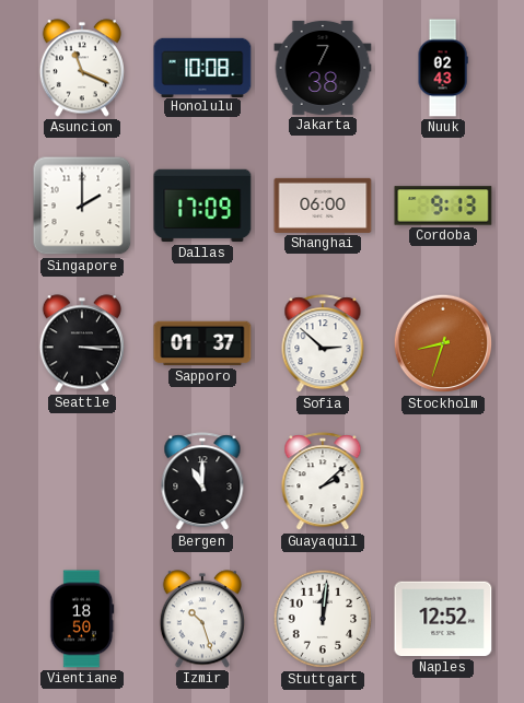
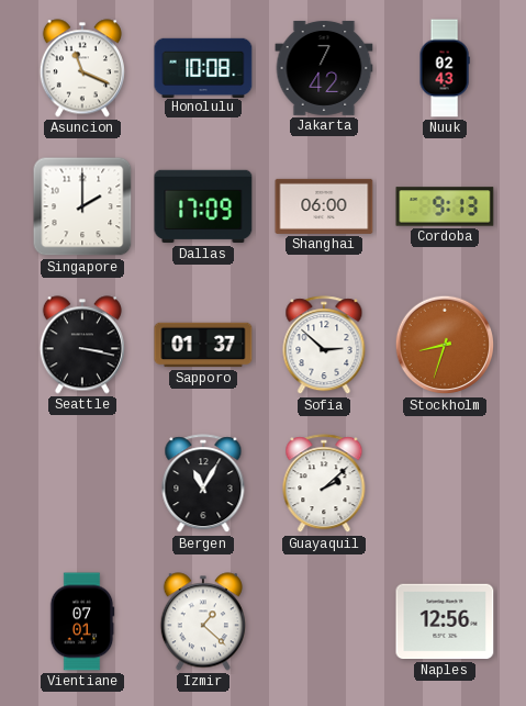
Jakarta: 7:38 -> 7:42
Seattle: 3:15 -> 3:17
Bergen: 11:00 -> 11:05
Vientiane: 18:50 -> 07:01
Izmir: 10:27 -> 1:22
Stuttgart: 12:01 -> none
Naples: 12:52 -> 12:56
